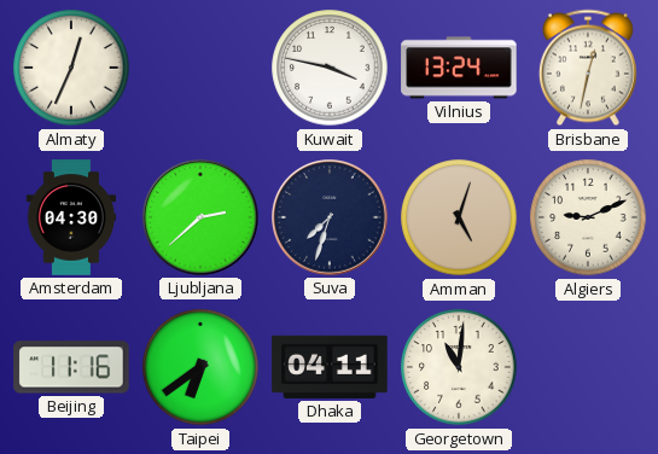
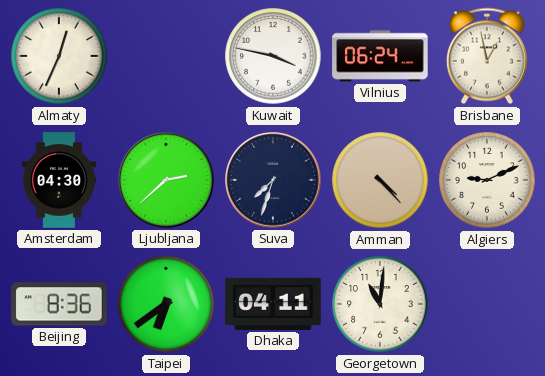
Vilnius: 13:24 -> 06:24
Brisbane: 12:32 -> 12:58
Amman: 5:03 -> 4:23
Beijing: 11:16 -> 8:36
